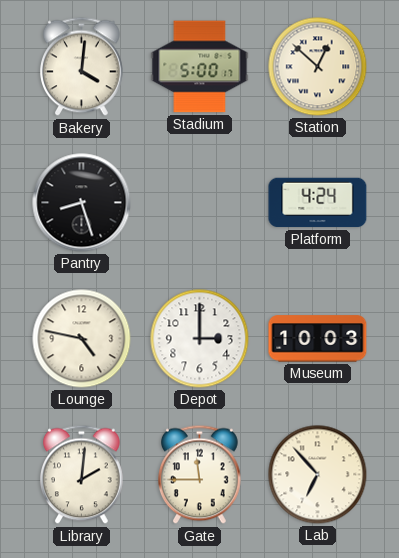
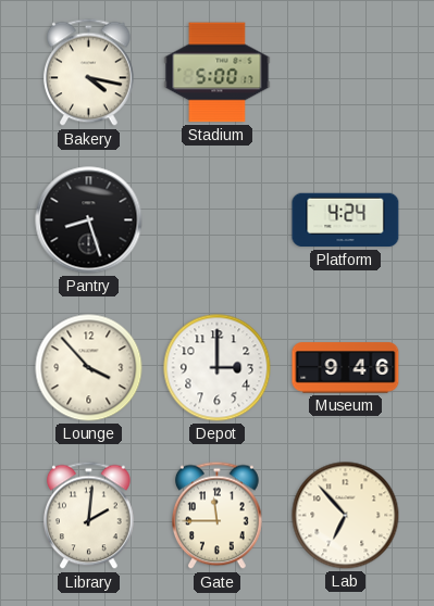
Bakery: 4:01 -> 4:17
Station: 12:52 -> none
Lounge: 4:47 -> 3:53
Museum: 10:03 -> 9:46
